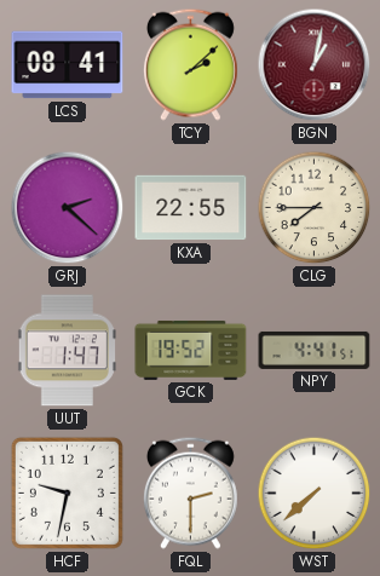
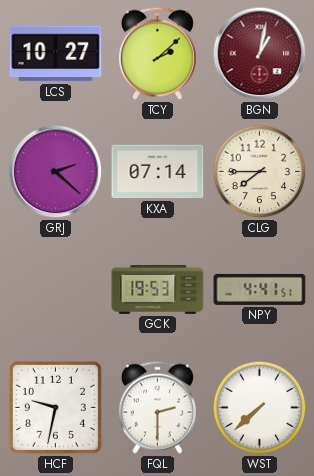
LCS: 08:41 -> 10:27
KXA: 22:55 -> 07:14
UUT: 1:47 -> none
GCK: 19:52 -> 19:53
